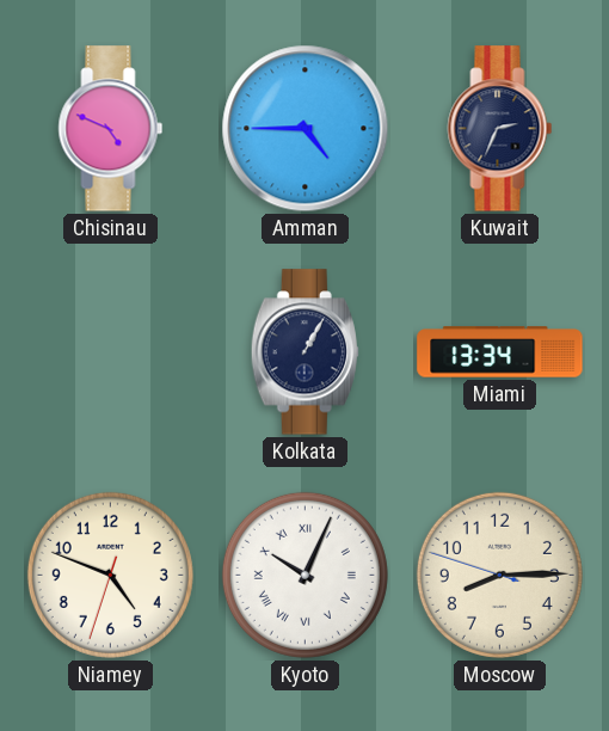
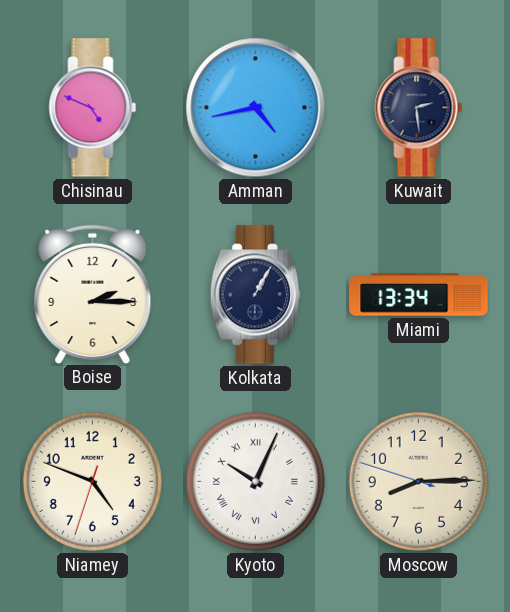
Amman: 4:45 -> 4:43
Kuwait: 2:34 -> 2:29
Boise: none -> 2:15
